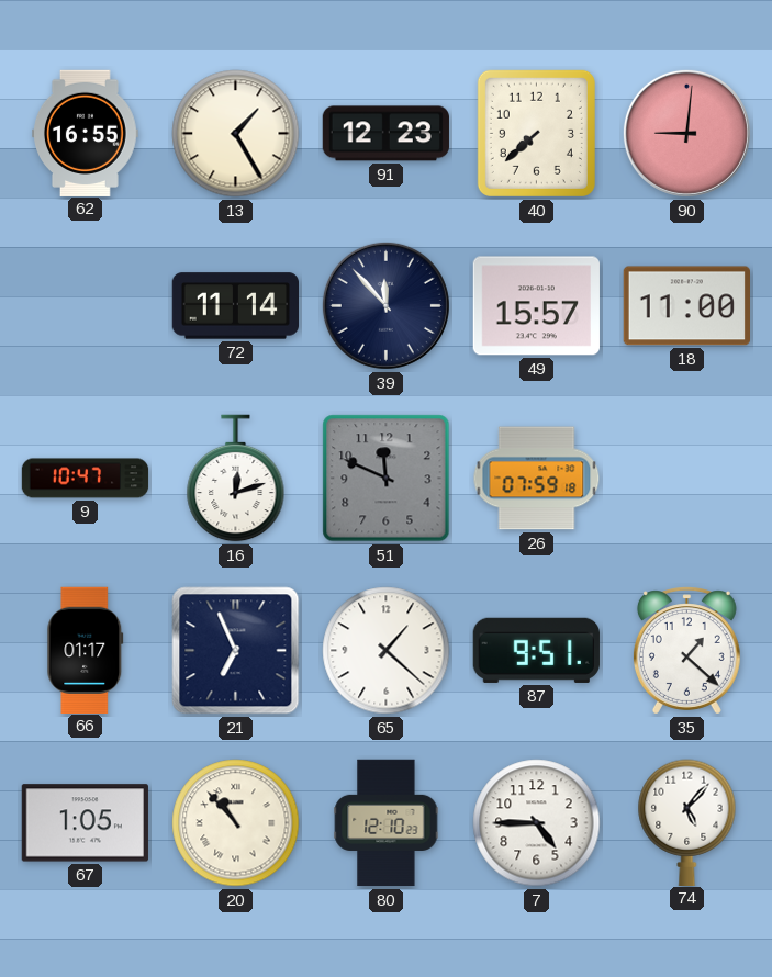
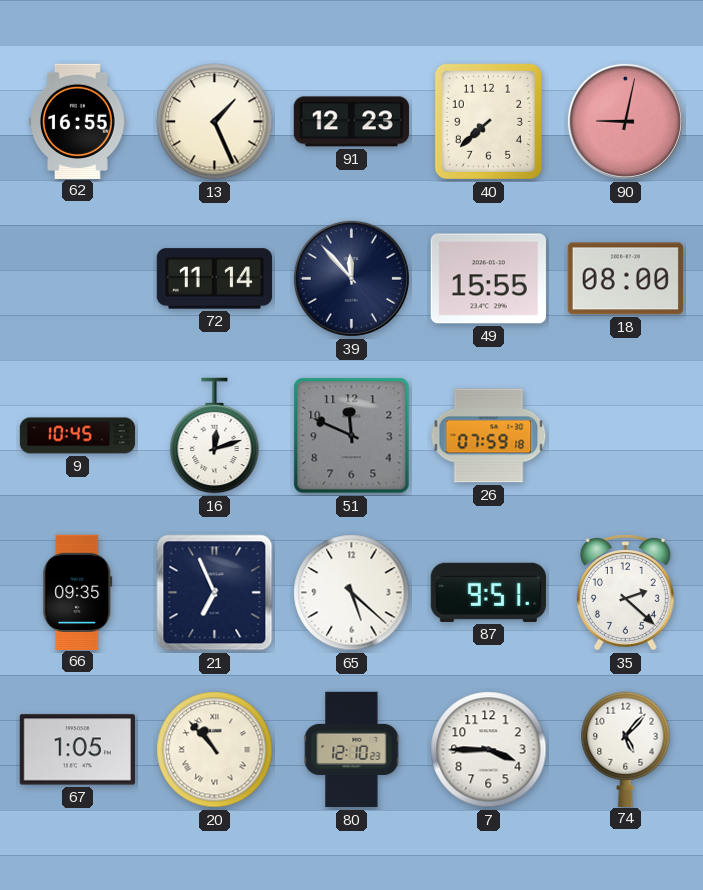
13: 1:25 -> 1:26
90: 9:01 -> 9:02
49: 15:57 -> 15:55
18: 11:00 -> 08:00
9: 10:47 -> 10:45
66: 01:17 -> 09:35
65: 1:22 -> 5:22
35: 1:22 -> 2:22
7: 4:45 -> 3:45
